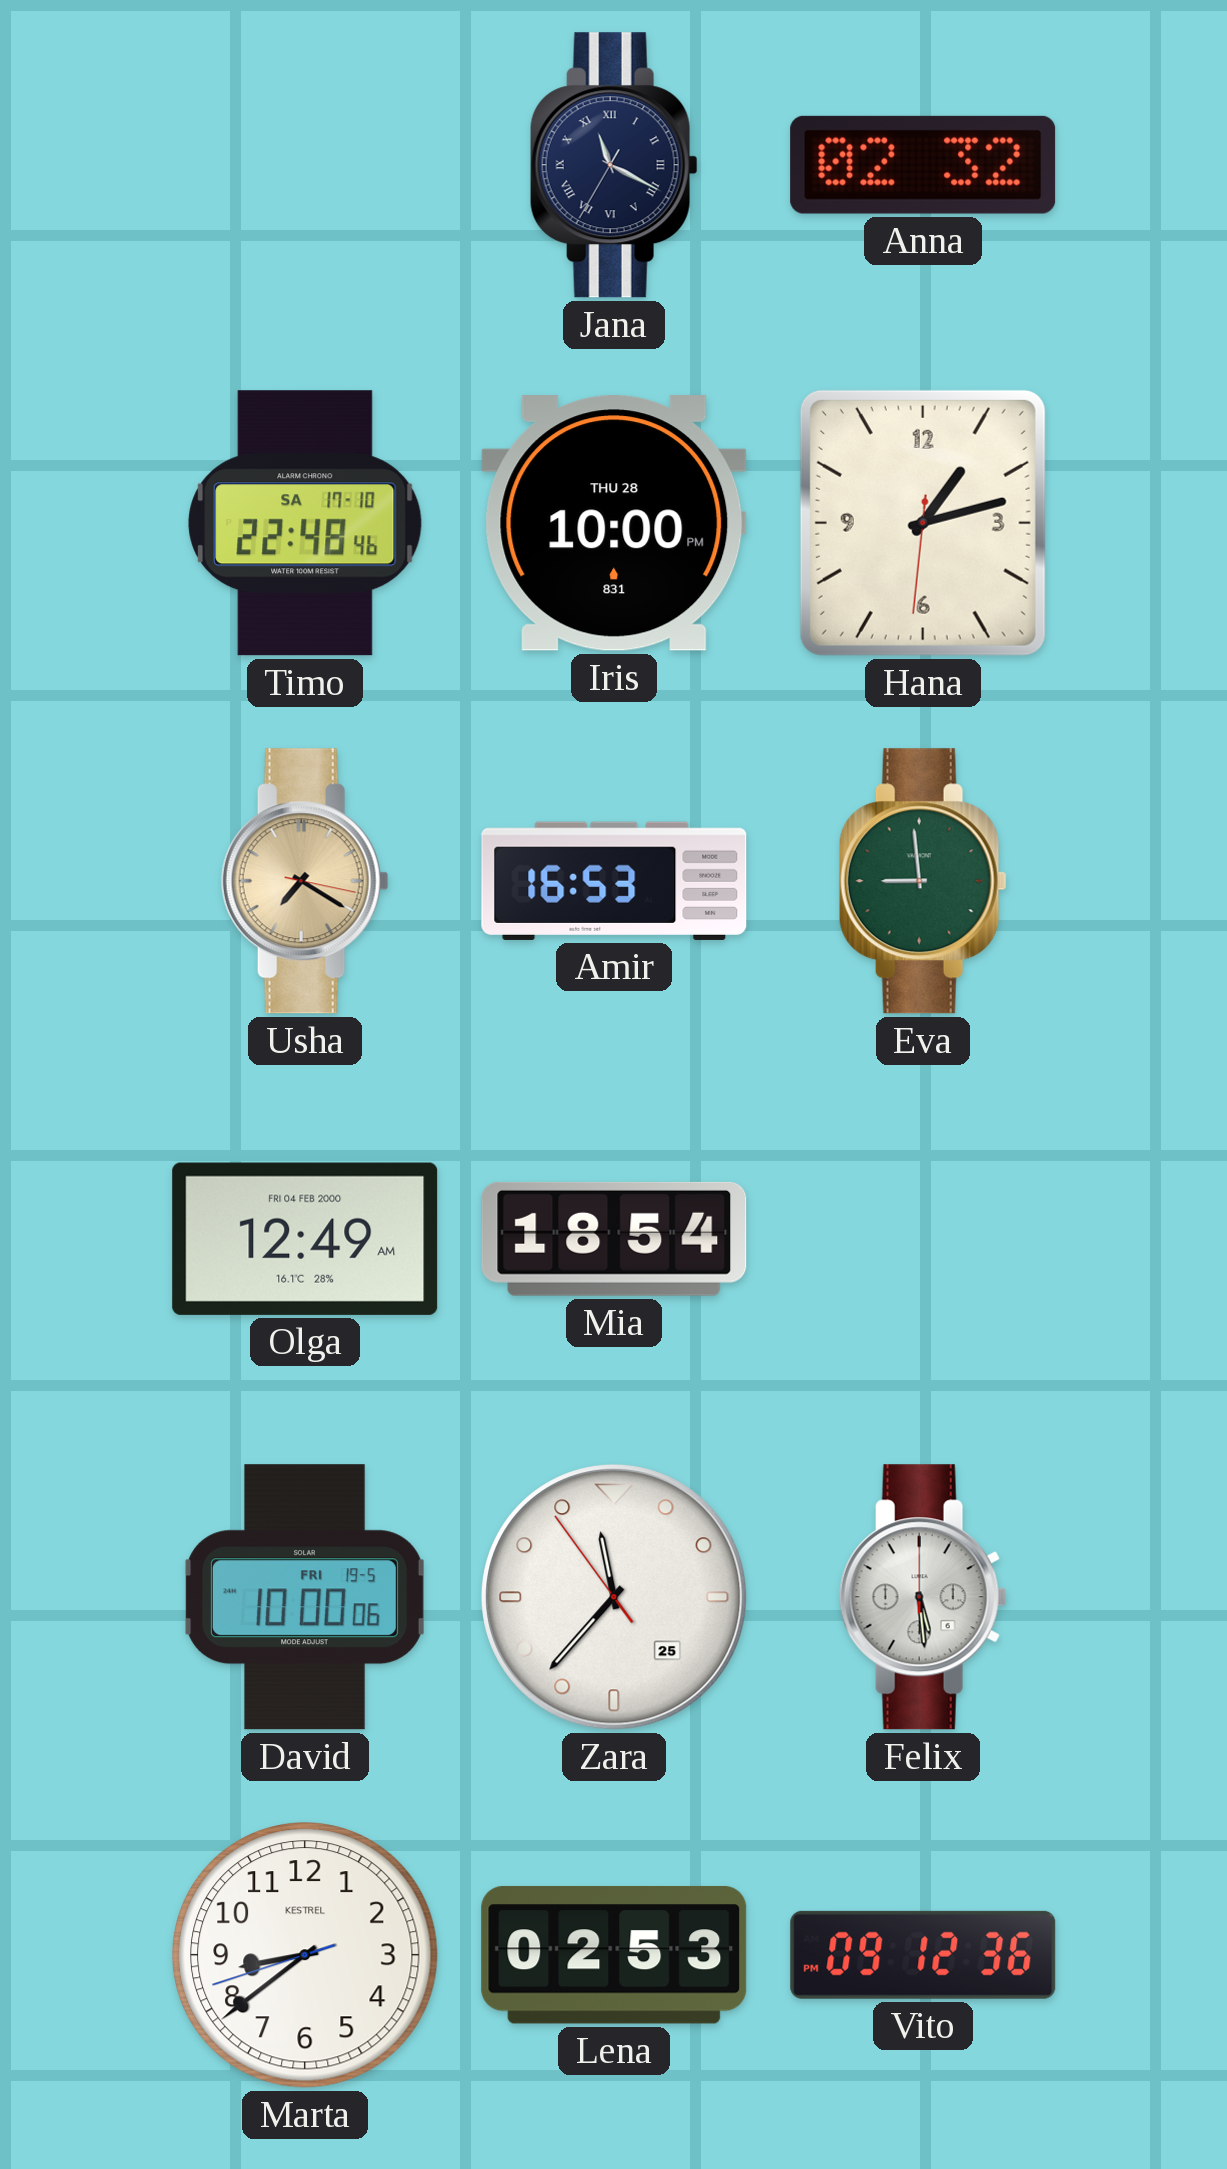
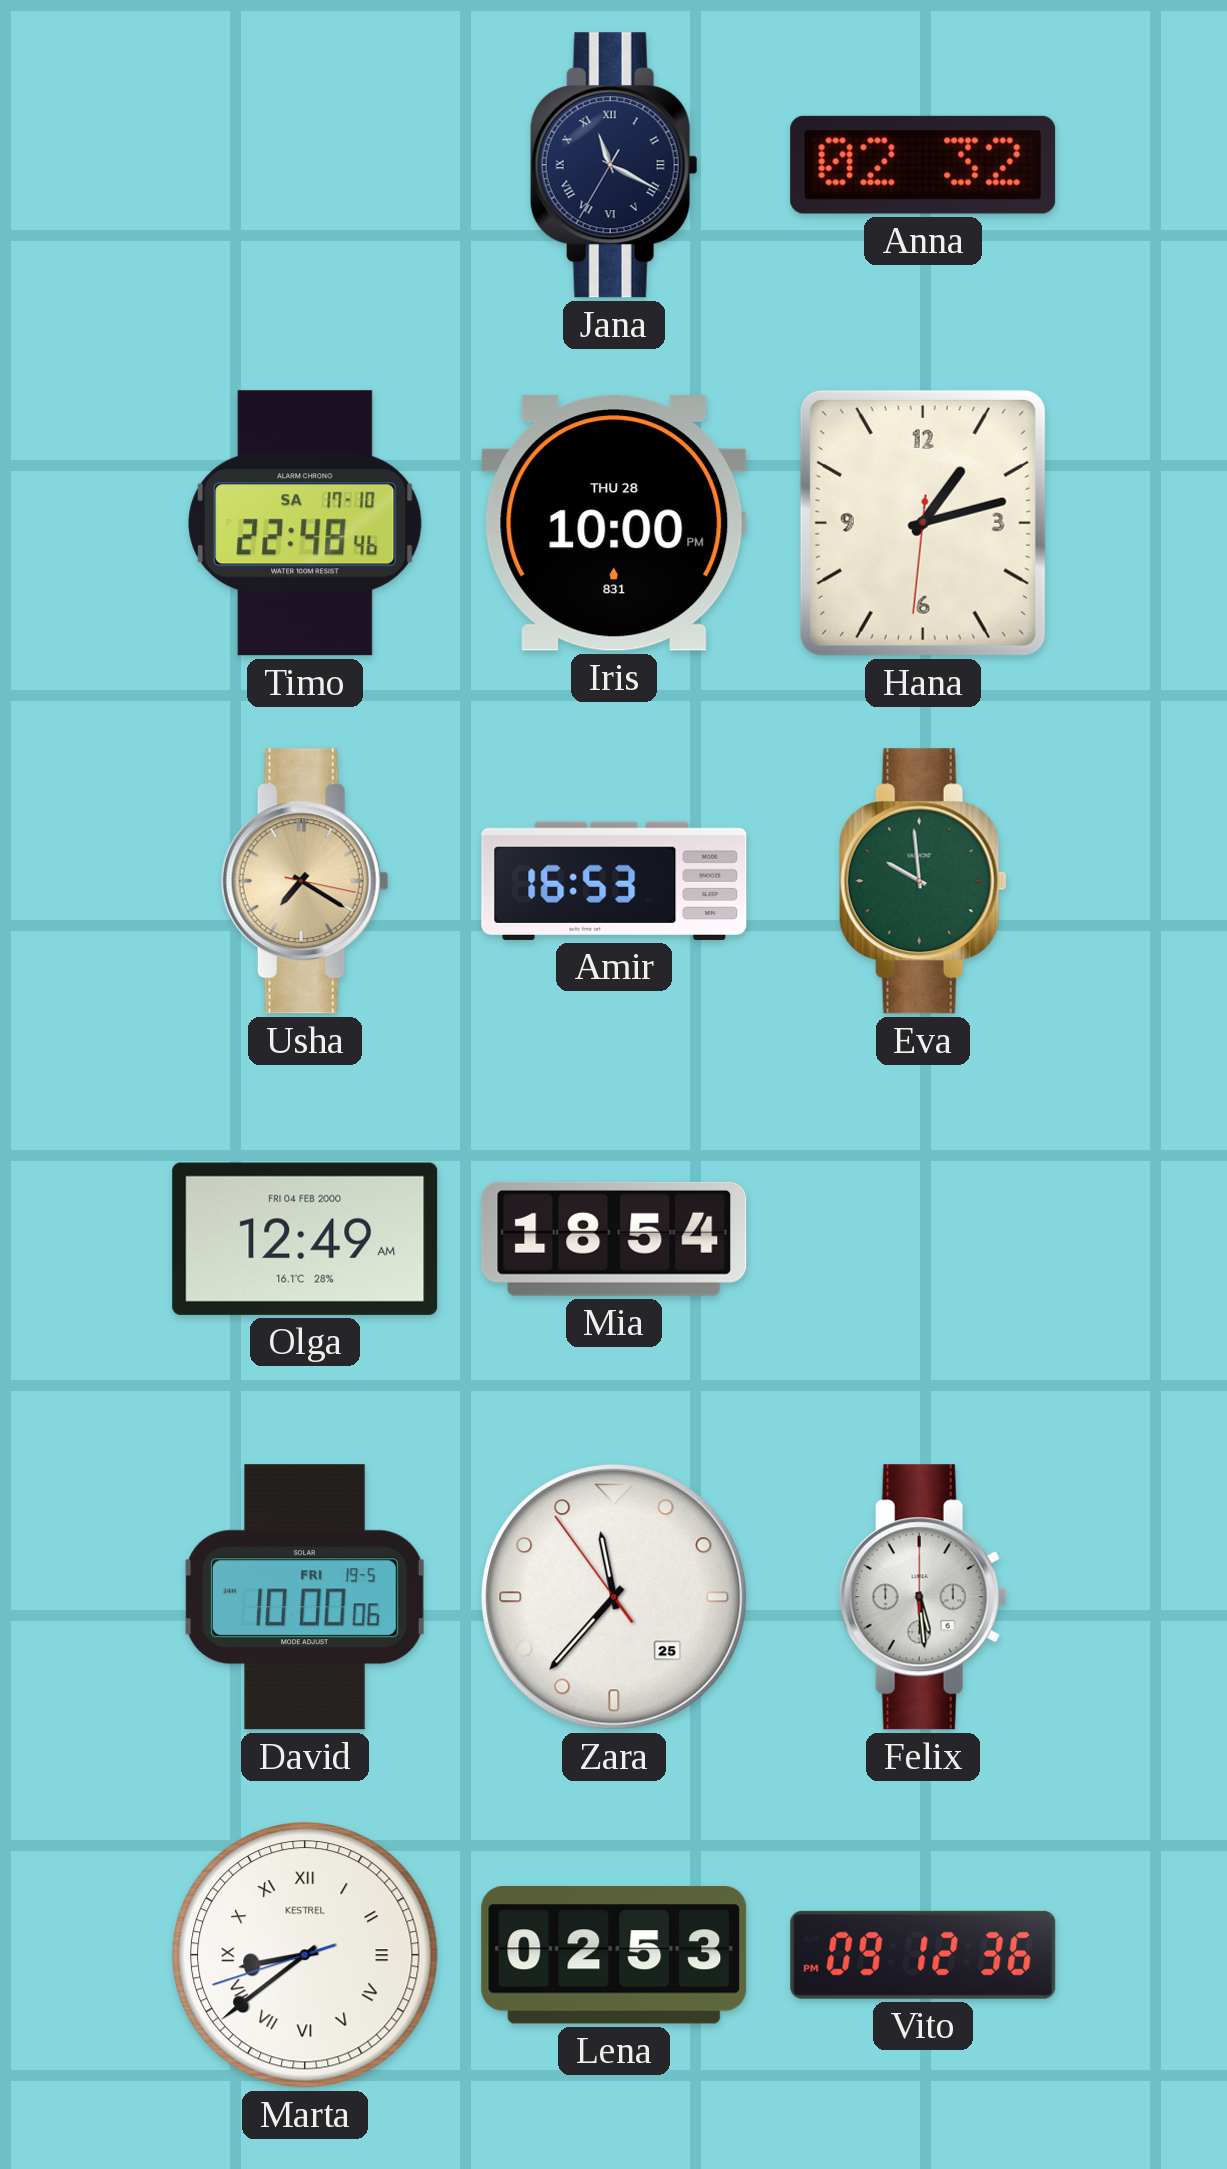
Eva: 8:59 -> 9:59
Marta numerals: Arabic -> Roman
